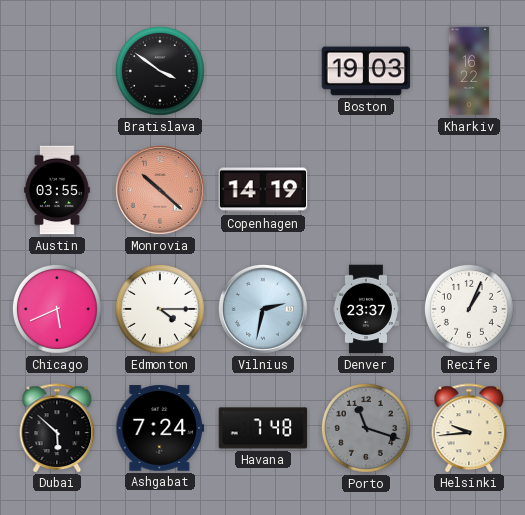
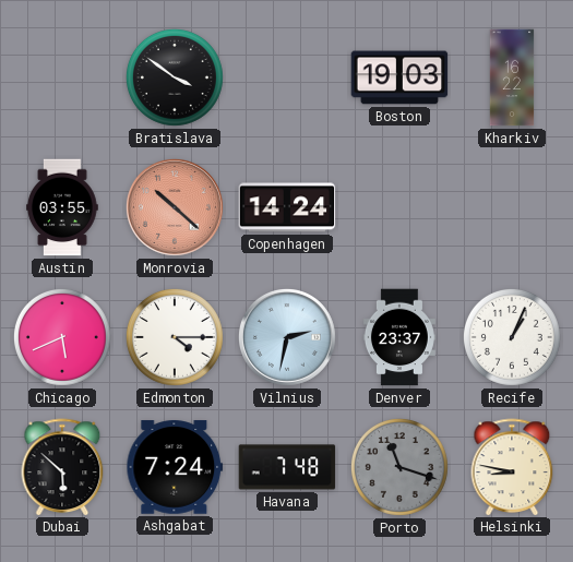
Copenhagen: 14:19 -> 14:24
Helsinki: 9:44 -> 8:47
